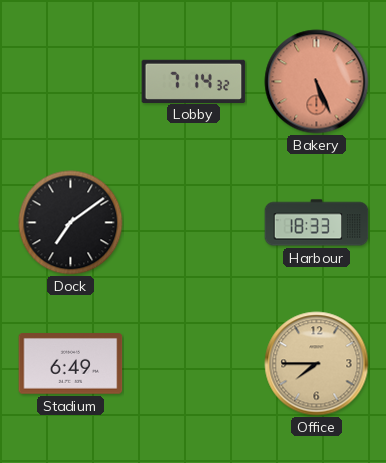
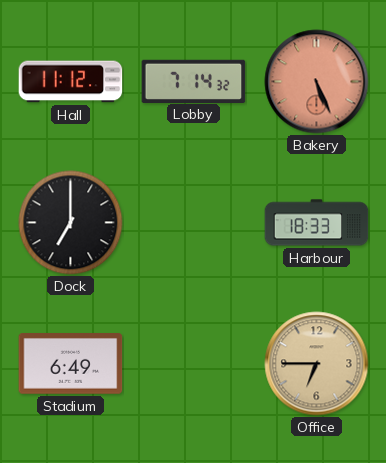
Hall: none -> 11:12
Dock: 7:09 -> 7:00
Office: 7:45 -> 6:45
